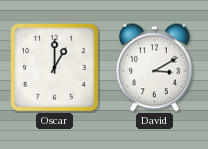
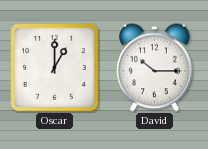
David: 3:10 -> 10:15
